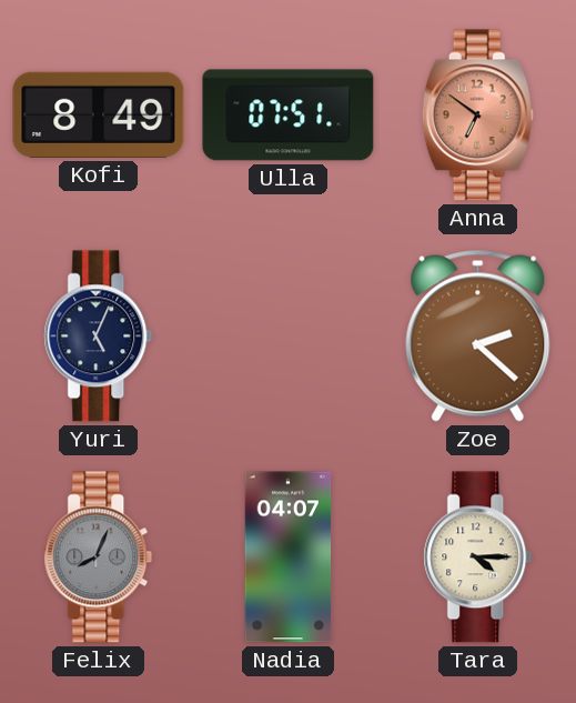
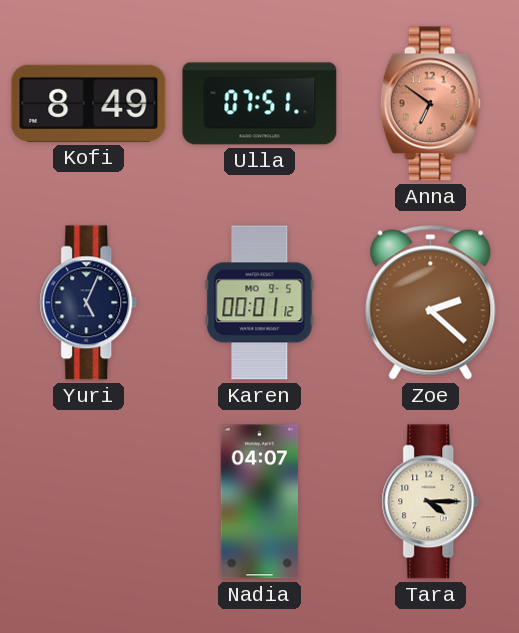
Karen: none -> 00:01
Felix: 8:04 -> none
